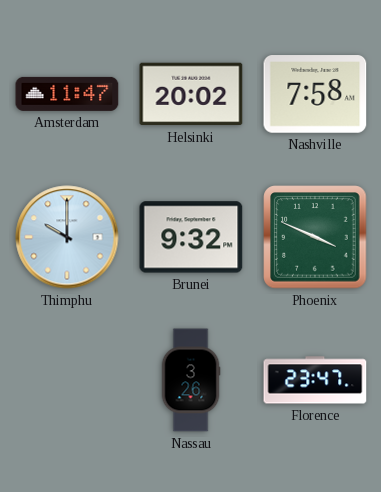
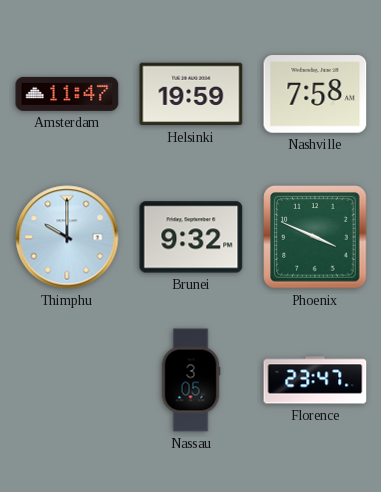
Helsinki: 20:02 -> 19:59
Nassau: 3:26 -> 3:05
